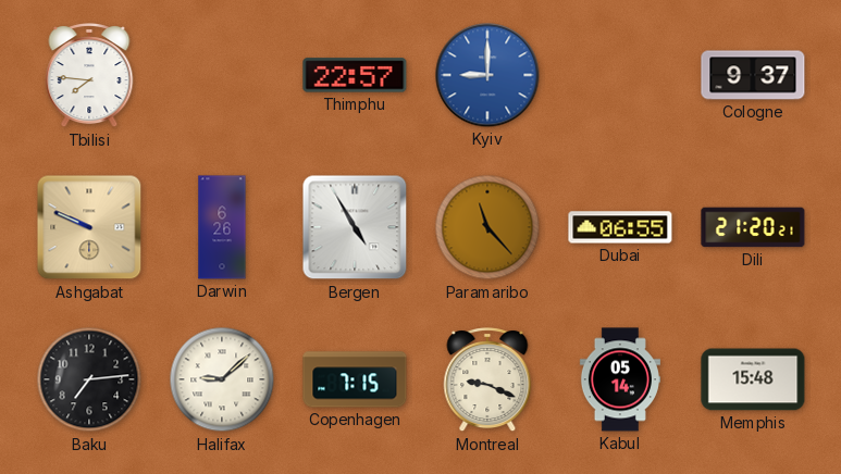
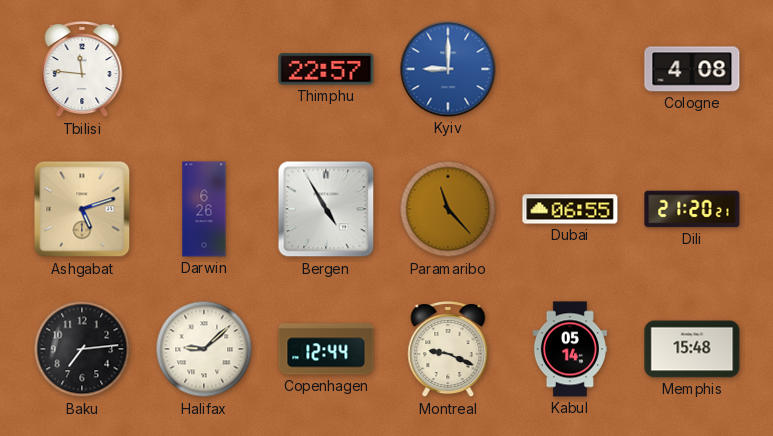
Tbilisi: 7:46 -> 11:46
Cologne: 9:37 -> 4:08
Ashgabat: 9:49 -> 5:12
Copenhagen: 7:15 -> 12:44
